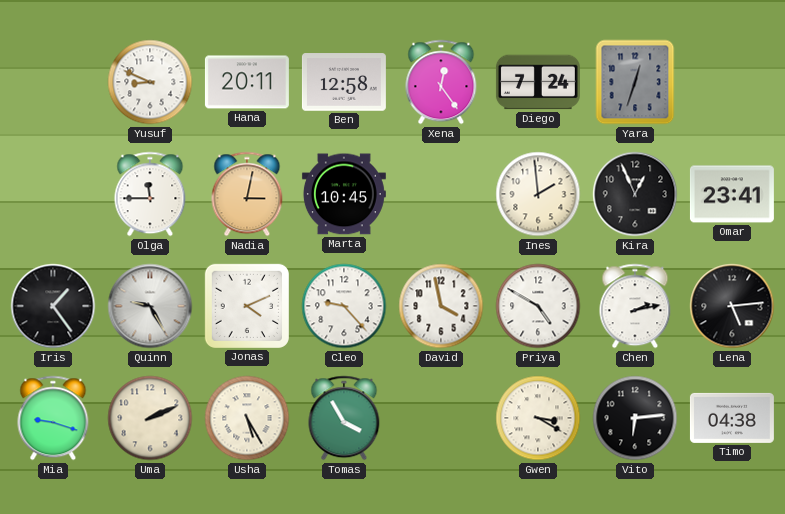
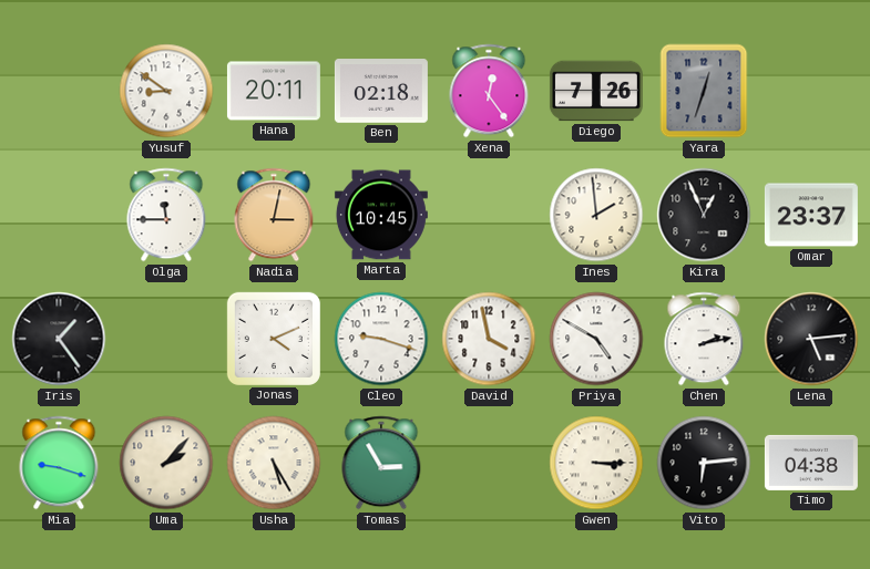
Yusuf: 8:49 -> 8:51
Ben: 12:58 -> 02:18
Diego: 7:24 -> 7:26
Omar: 23:41 -> 23:37
Quinn: 9:25 -> none
Cleo: 9:23 -> 9:18
Uma: 2:11 -> 2:07
Tomas: 3:55 -> 2:55
Gwen: 3:20 -> 3:15
